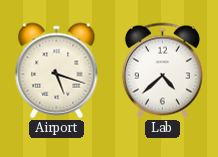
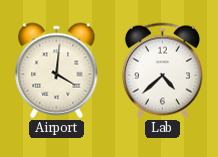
Airport: 5:18 -> 4:01
